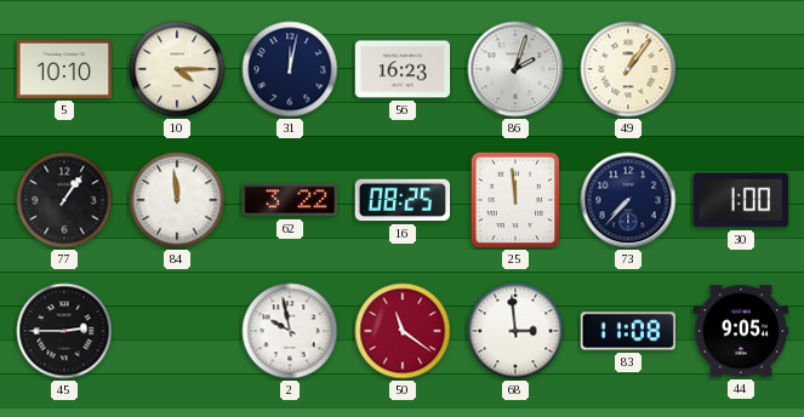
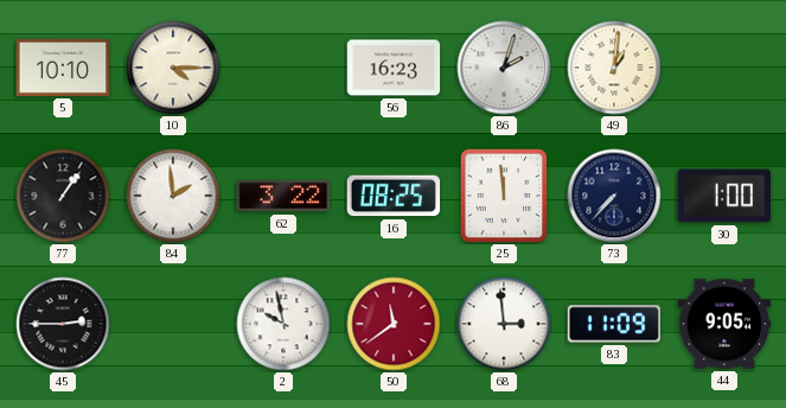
31: 12:02 -> none
49: 1:06 -> 1:01
84: 11:59 -> 1:59
50: 11:21 -> 11:39
83: 11:08 -> 11:09
